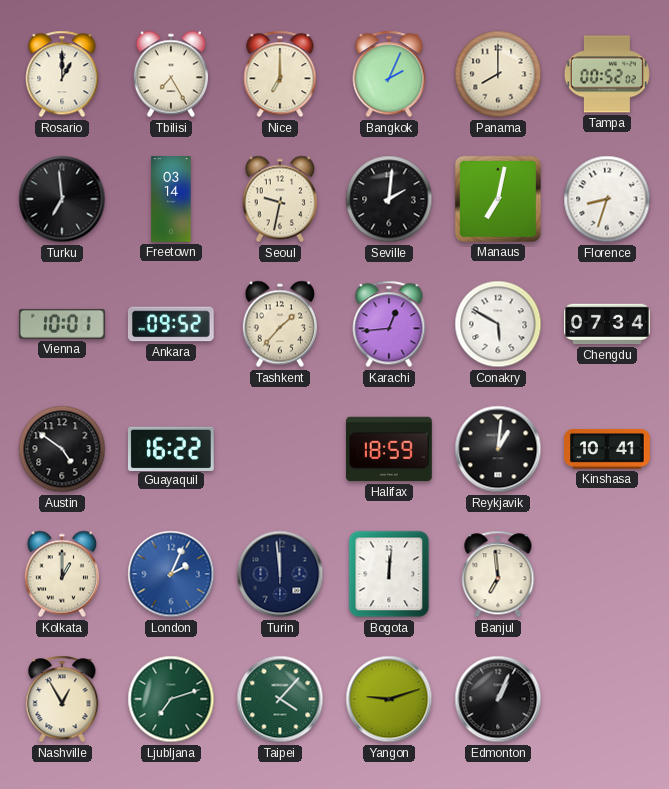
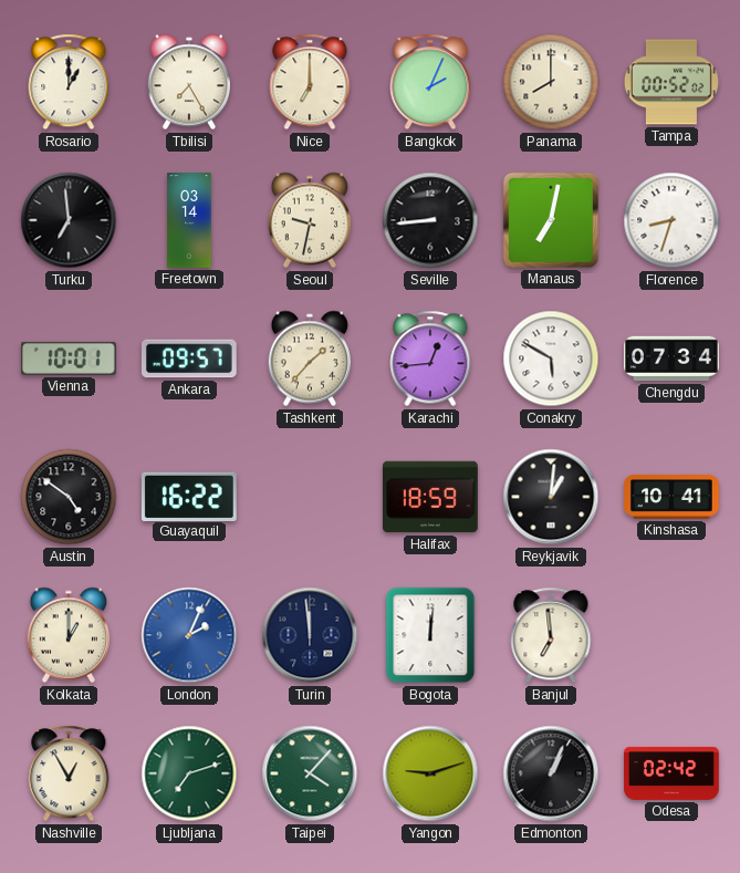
Seville: 2:01 -> 8:44
Ankara: 09:52 -> 09:57
Odesa: none -> 02:42
